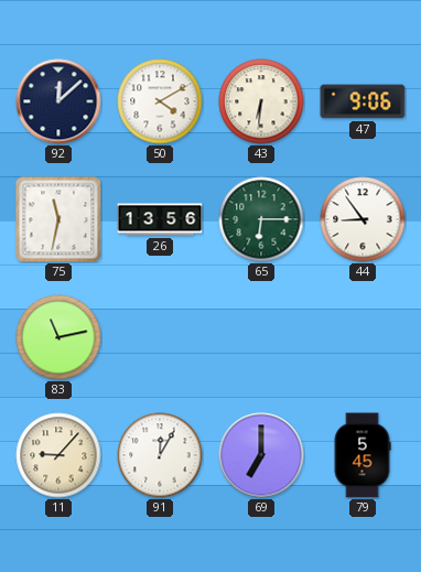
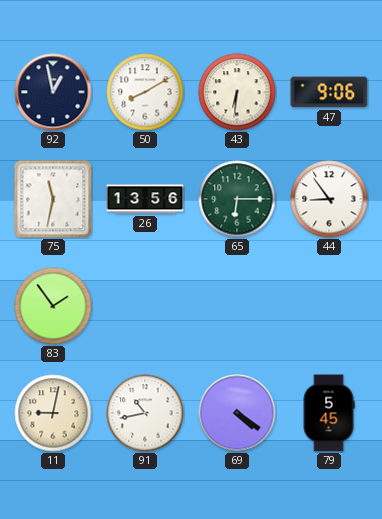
92: 12:08 -> 12:58
50: 4:10 -> 8:10
83: 11:13 -> 1:54
11: 9:07 -> 9:02
91: 12:05 -> 10:43
69: 7:00 -> 4:21
